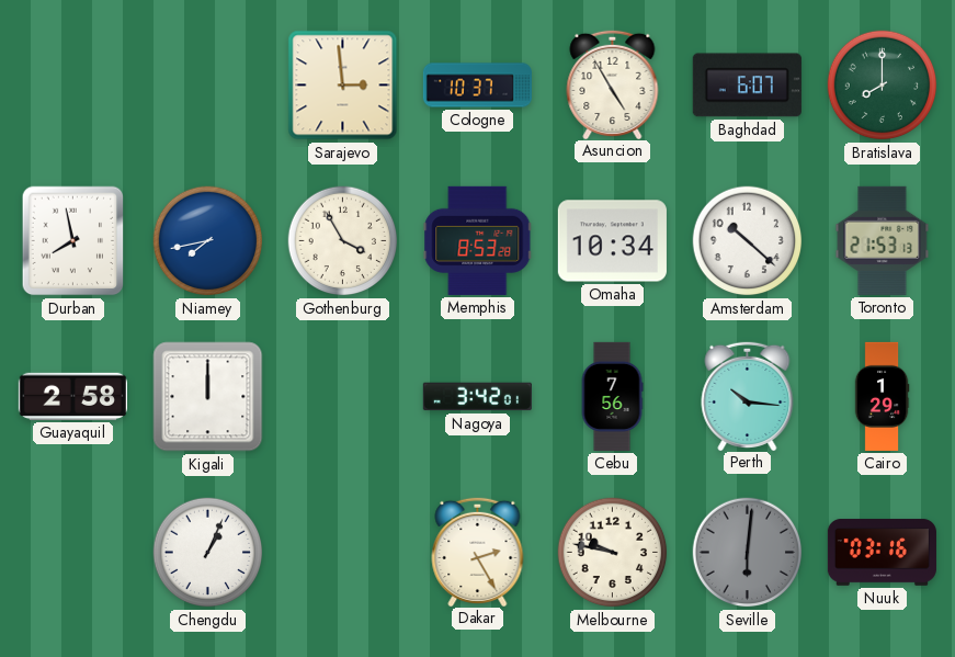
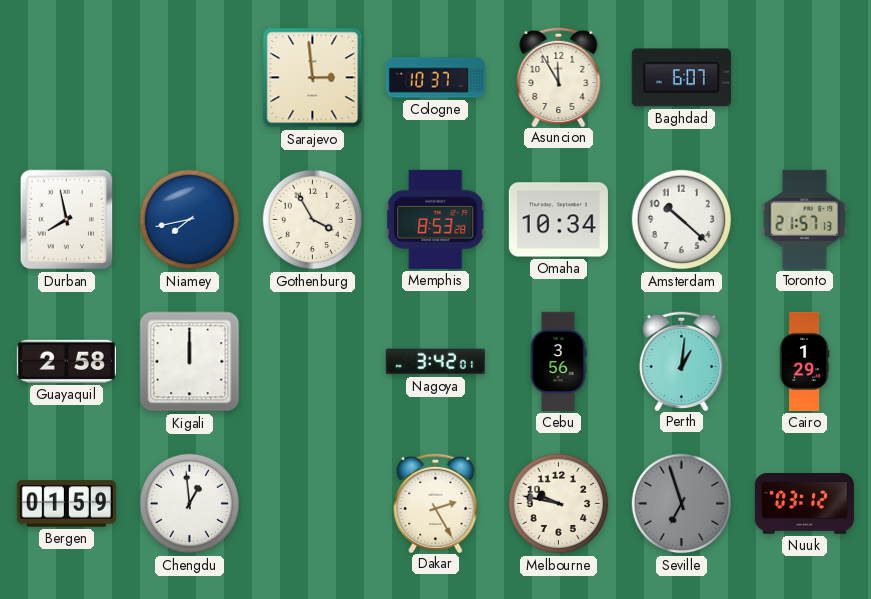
Asuncion: 4:55 -> 11:55
Bratislava: 8:00 -> none
Toronto: 21:53 -> 21:57
Cebu: 7:56 -> 3:56
Perth: 10:16 -> 1:01
Bergen: none -> 01:59
Chengdu: 1:04 -> 12:59
Seville: 6:01 -> 6:57
Nuuk: 03:16 -> 03:12
